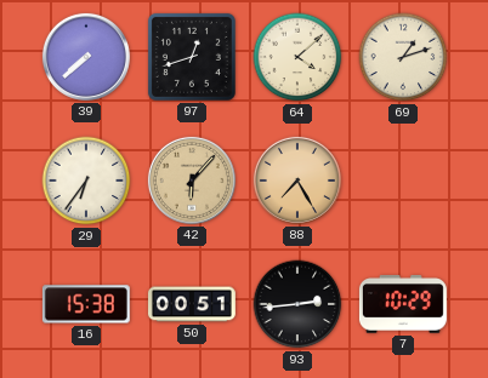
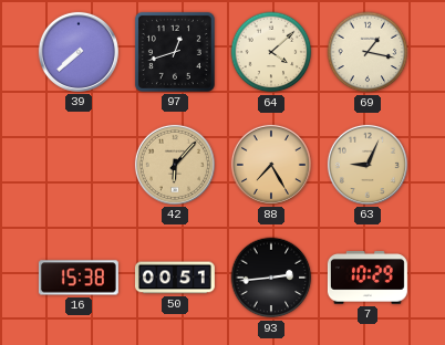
69: 1:12 -> 1:17
29: 6:36 -> none
63: none -> 9:04
